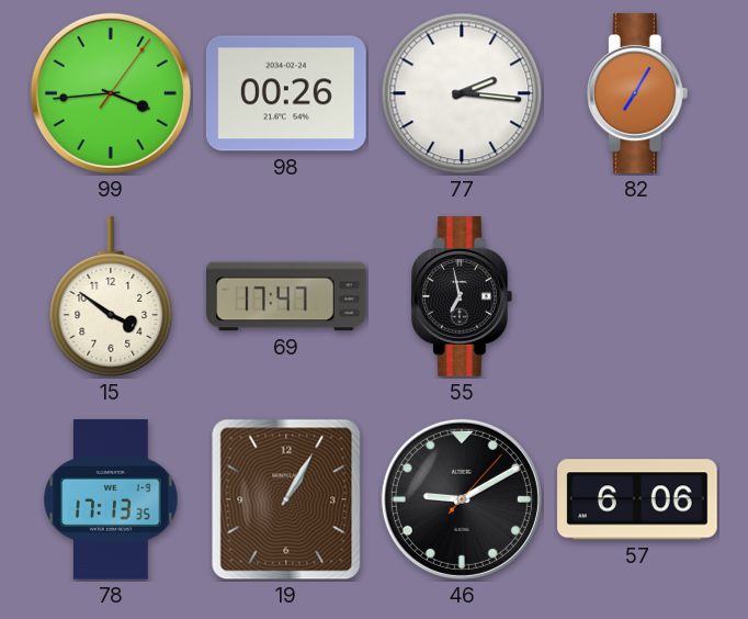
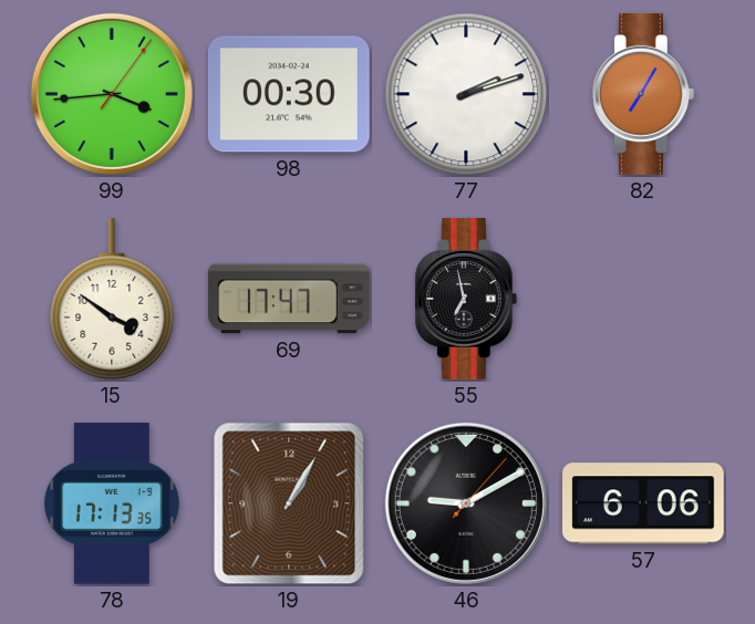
98: 00:26 -> 00:30
77: 2:16 -> 2:12
